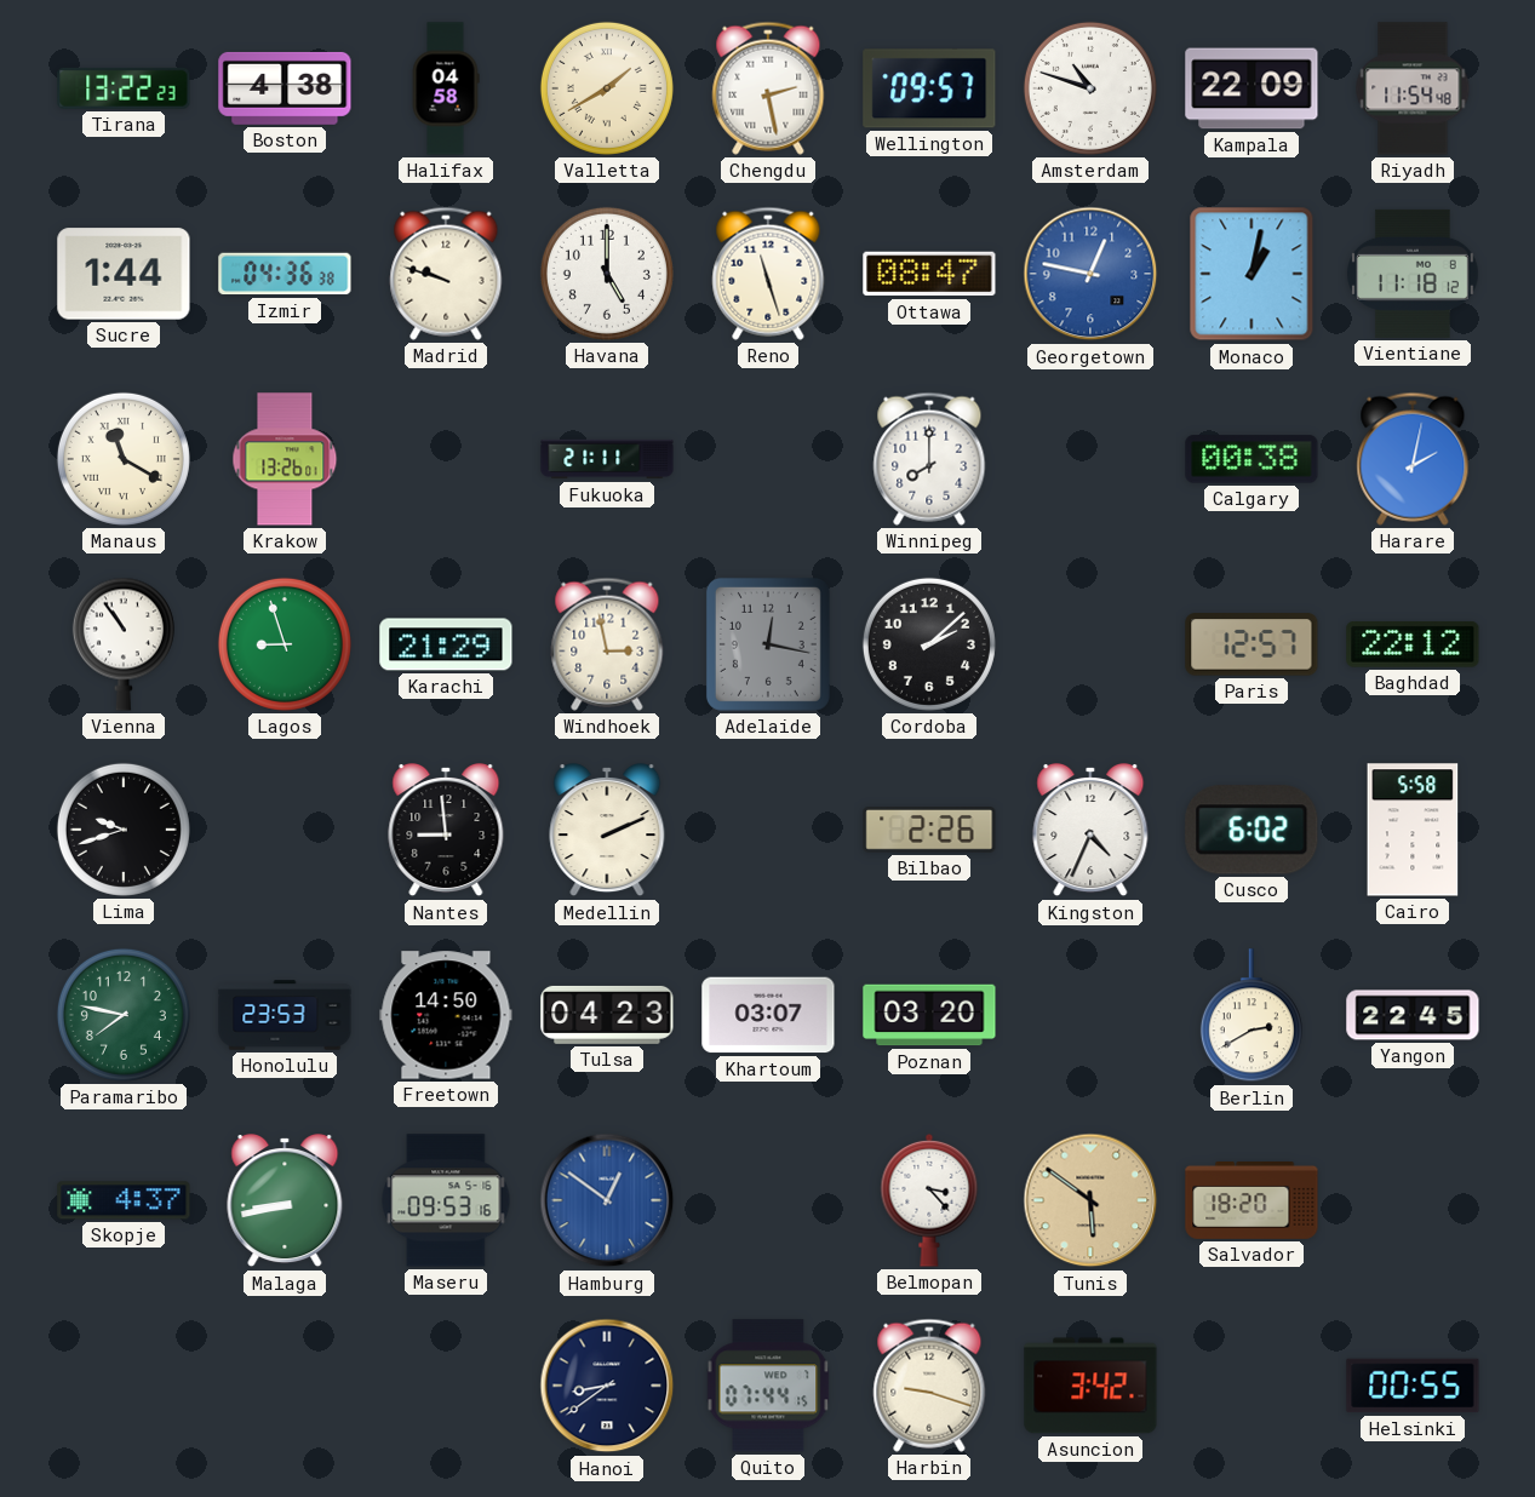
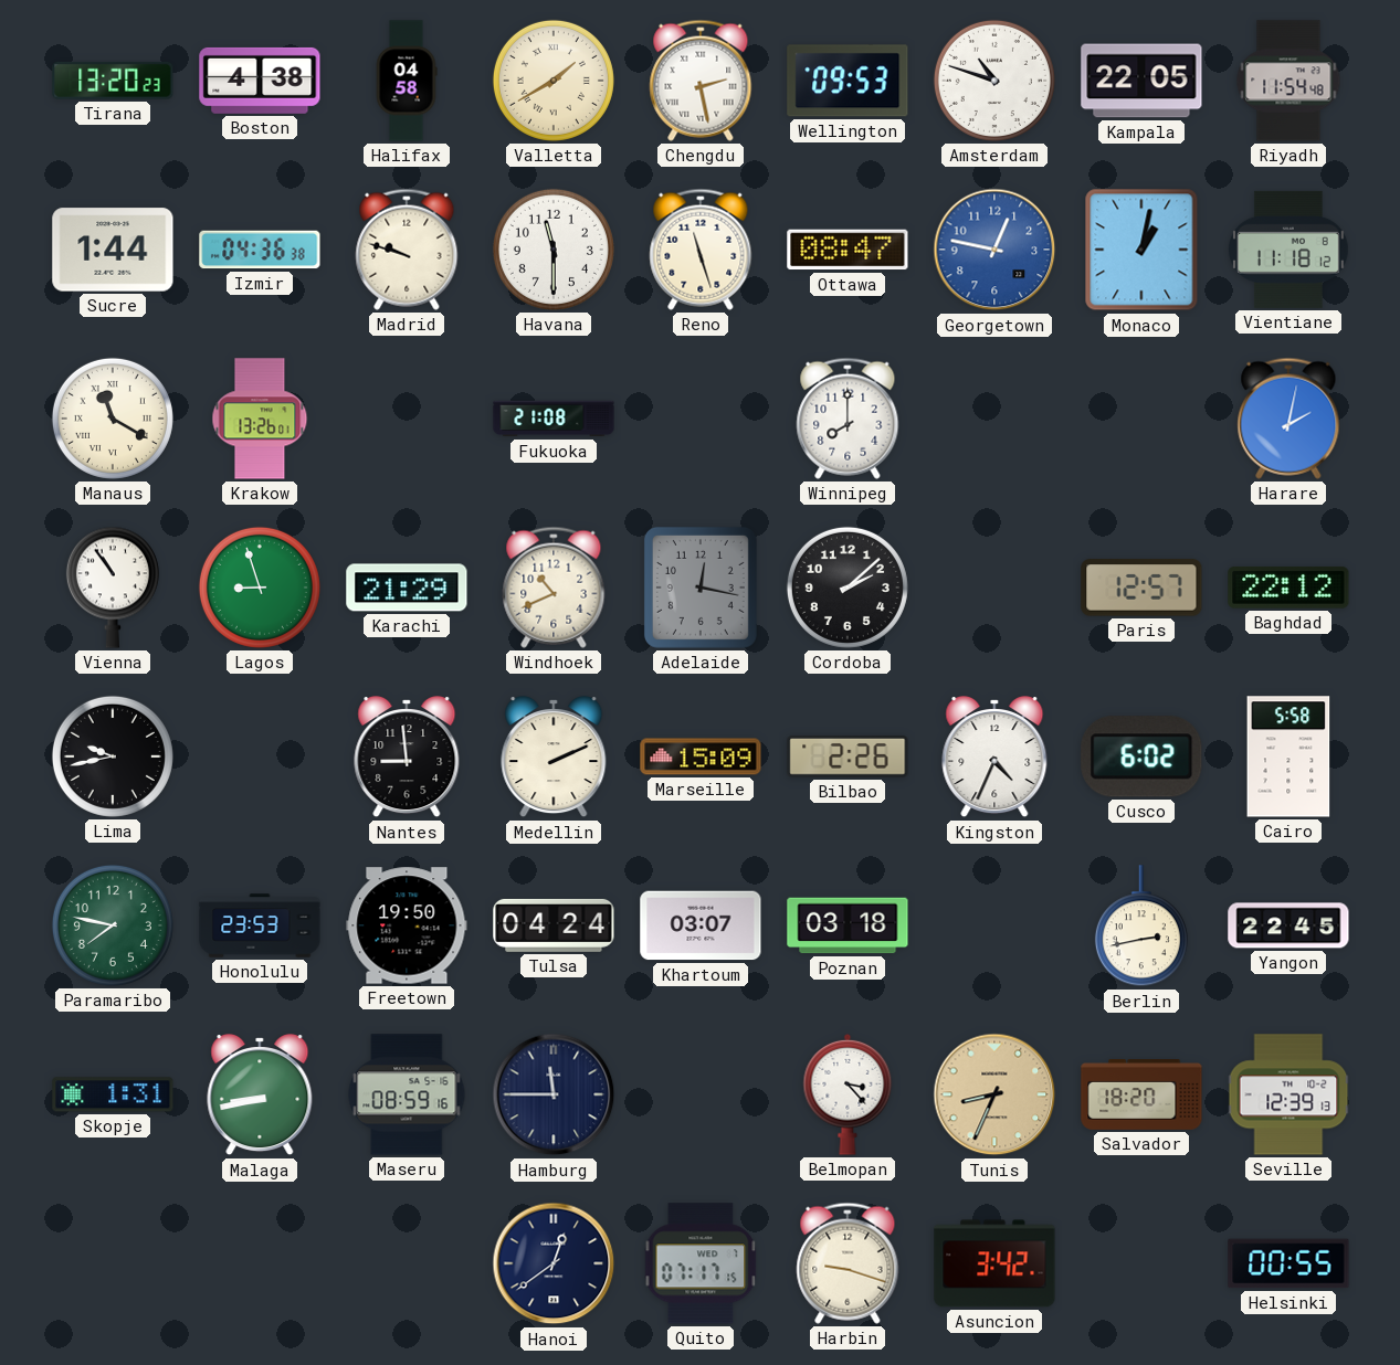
Tirana: 13:22 -> 13:20
Wellington: 09:57 -> 09:53
Kampala: 22:09 -> 22:05
Havana: 5:00 -> 11:30
Fukuoka: 21:11 -> 21:08
Calgary: 00:38 -> none
Windhoek: 2:58 -> 10:41
Lima: 9:42 -> 9:43
Marseille: none -> 15:09
Freetown: 14:50 -> 19:50
Tulsa: 04:23 -> 04:24
Poznan: 03:20 -> 03:18
Berlin: 2:40 -> 2:43
Skopje: 4:37 -> 1:31
Maseru: 09:53 -> 08:59
Hamburg: 12:51 -> 11:45
Hamburg dial: blue -> navy
Tunis: 5:51 -> 8:34
Seville: none -> 12:39
Hanoi: 8:39 -> 12:39
Quito: 07:44 -> 07:17
